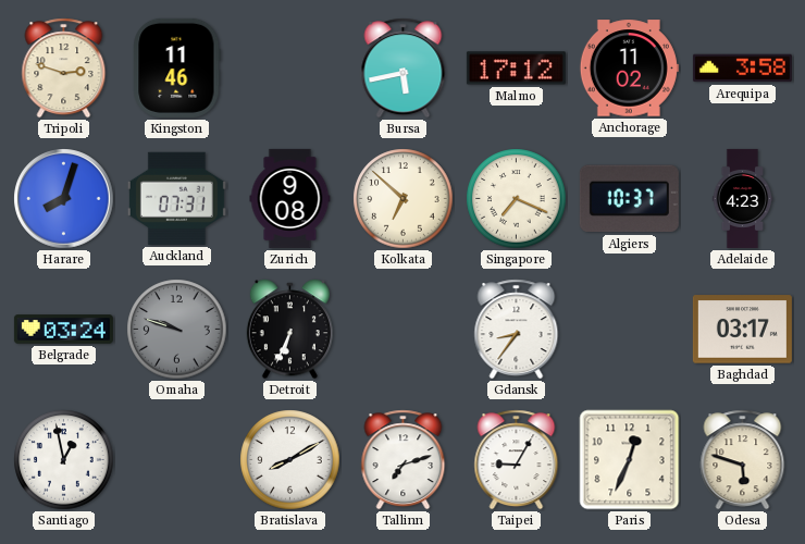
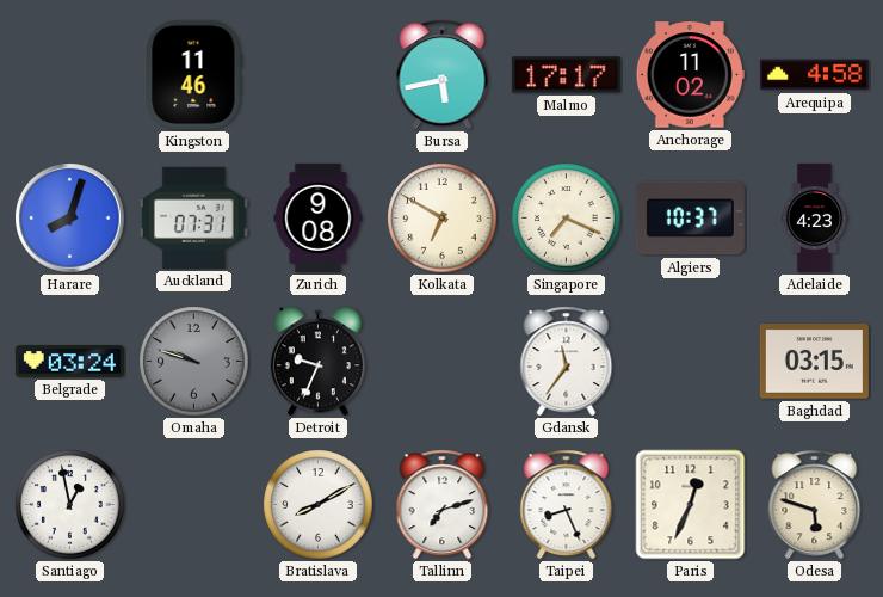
Tripoli: 2:48 -> none
Malmo: 17:12 -> 17:17
Arequipa: 3:58 -> 4:58
Kolkata: 6:52 -> 6:50
Detroit: 6:34 -> 9:34
Gdansk: 8:36 -> 11:36
Baghdad: 03:17 -> 03:15
Taipei: 9:05 -> 8:26
